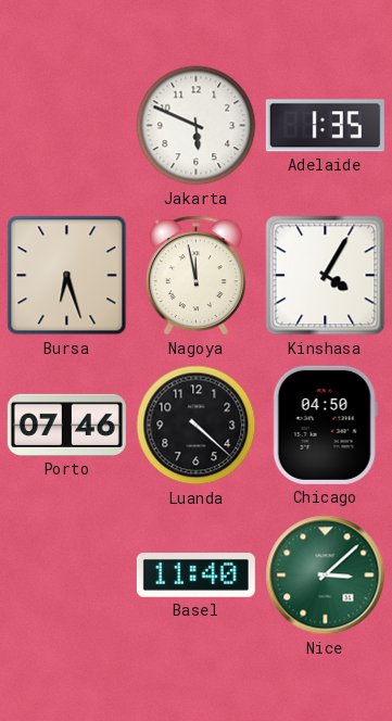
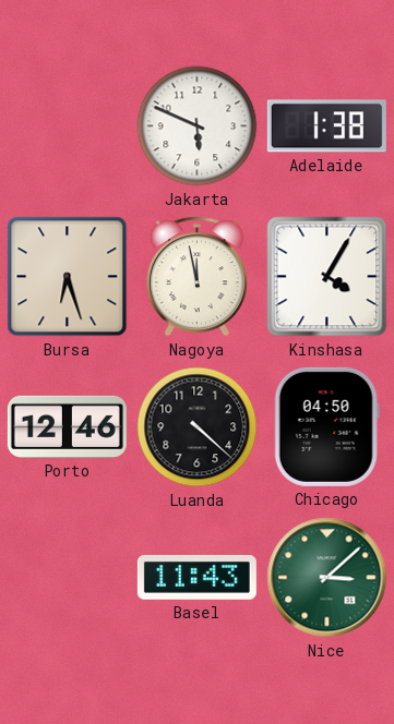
Adelaide: 1:35 -> 1:38
Porto: 07:46 -> 12:46
Basel: 11:40 -> 11:43
